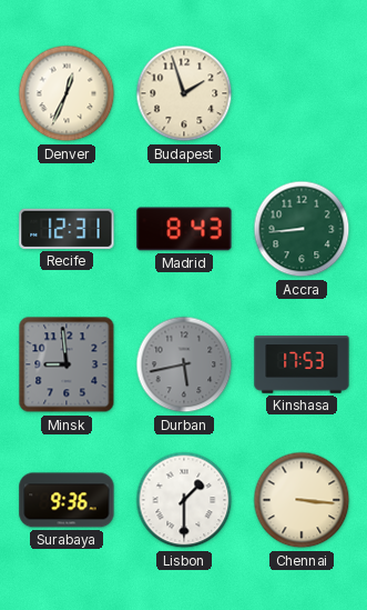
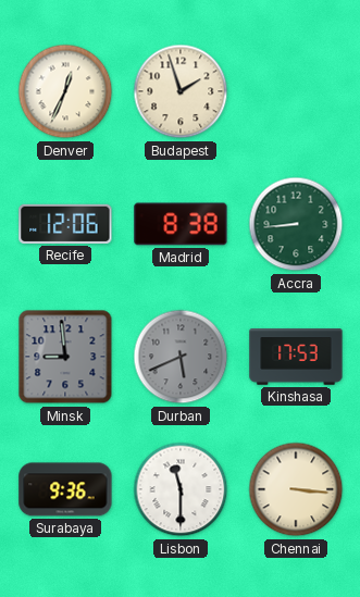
Recife: 12:31 -> 12:06
Madrid: 8:43 -> 8:38
Durban: 5:43 -> 5:41
Lisbon: 1:30 -> 11:30
